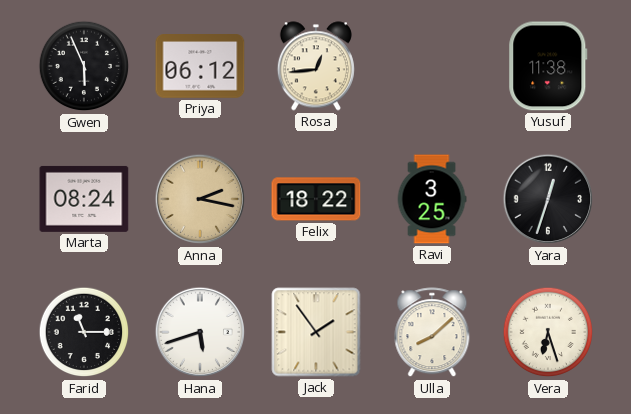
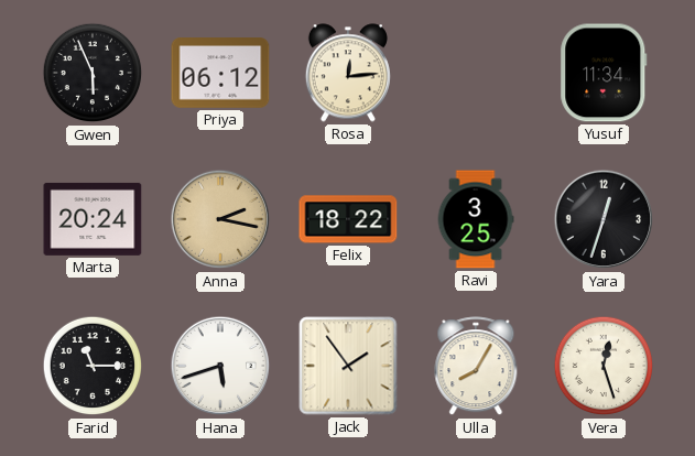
Rosa: 12:44 -> 12:14
Yusuf: 11:38 -> 11:34
Marta: 08:24 -> 20:24
Ulla: 8:08 -> 8:05
Vera: 6:27 -> 12:27
